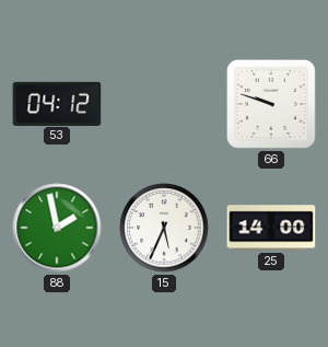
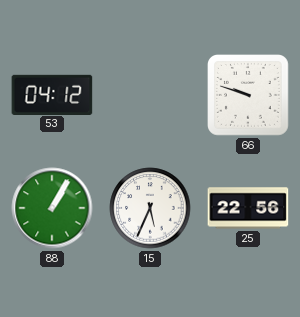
88: 1:58 -> 1:05
25: 14:00 -> 22:56
